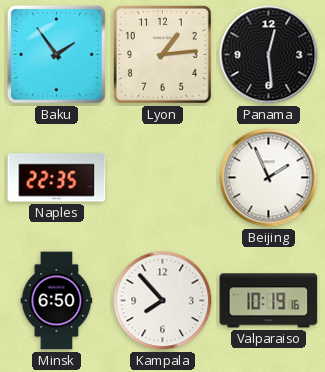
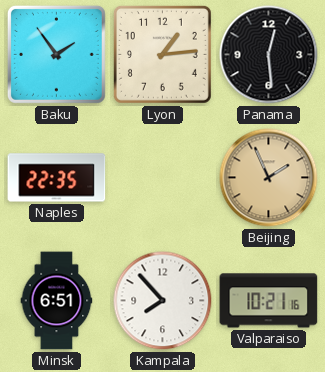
Beijing dial: white -> champagne
Minsk: 6:50 -> 6:51
Valparaiso: 10:19 -> 10:21
